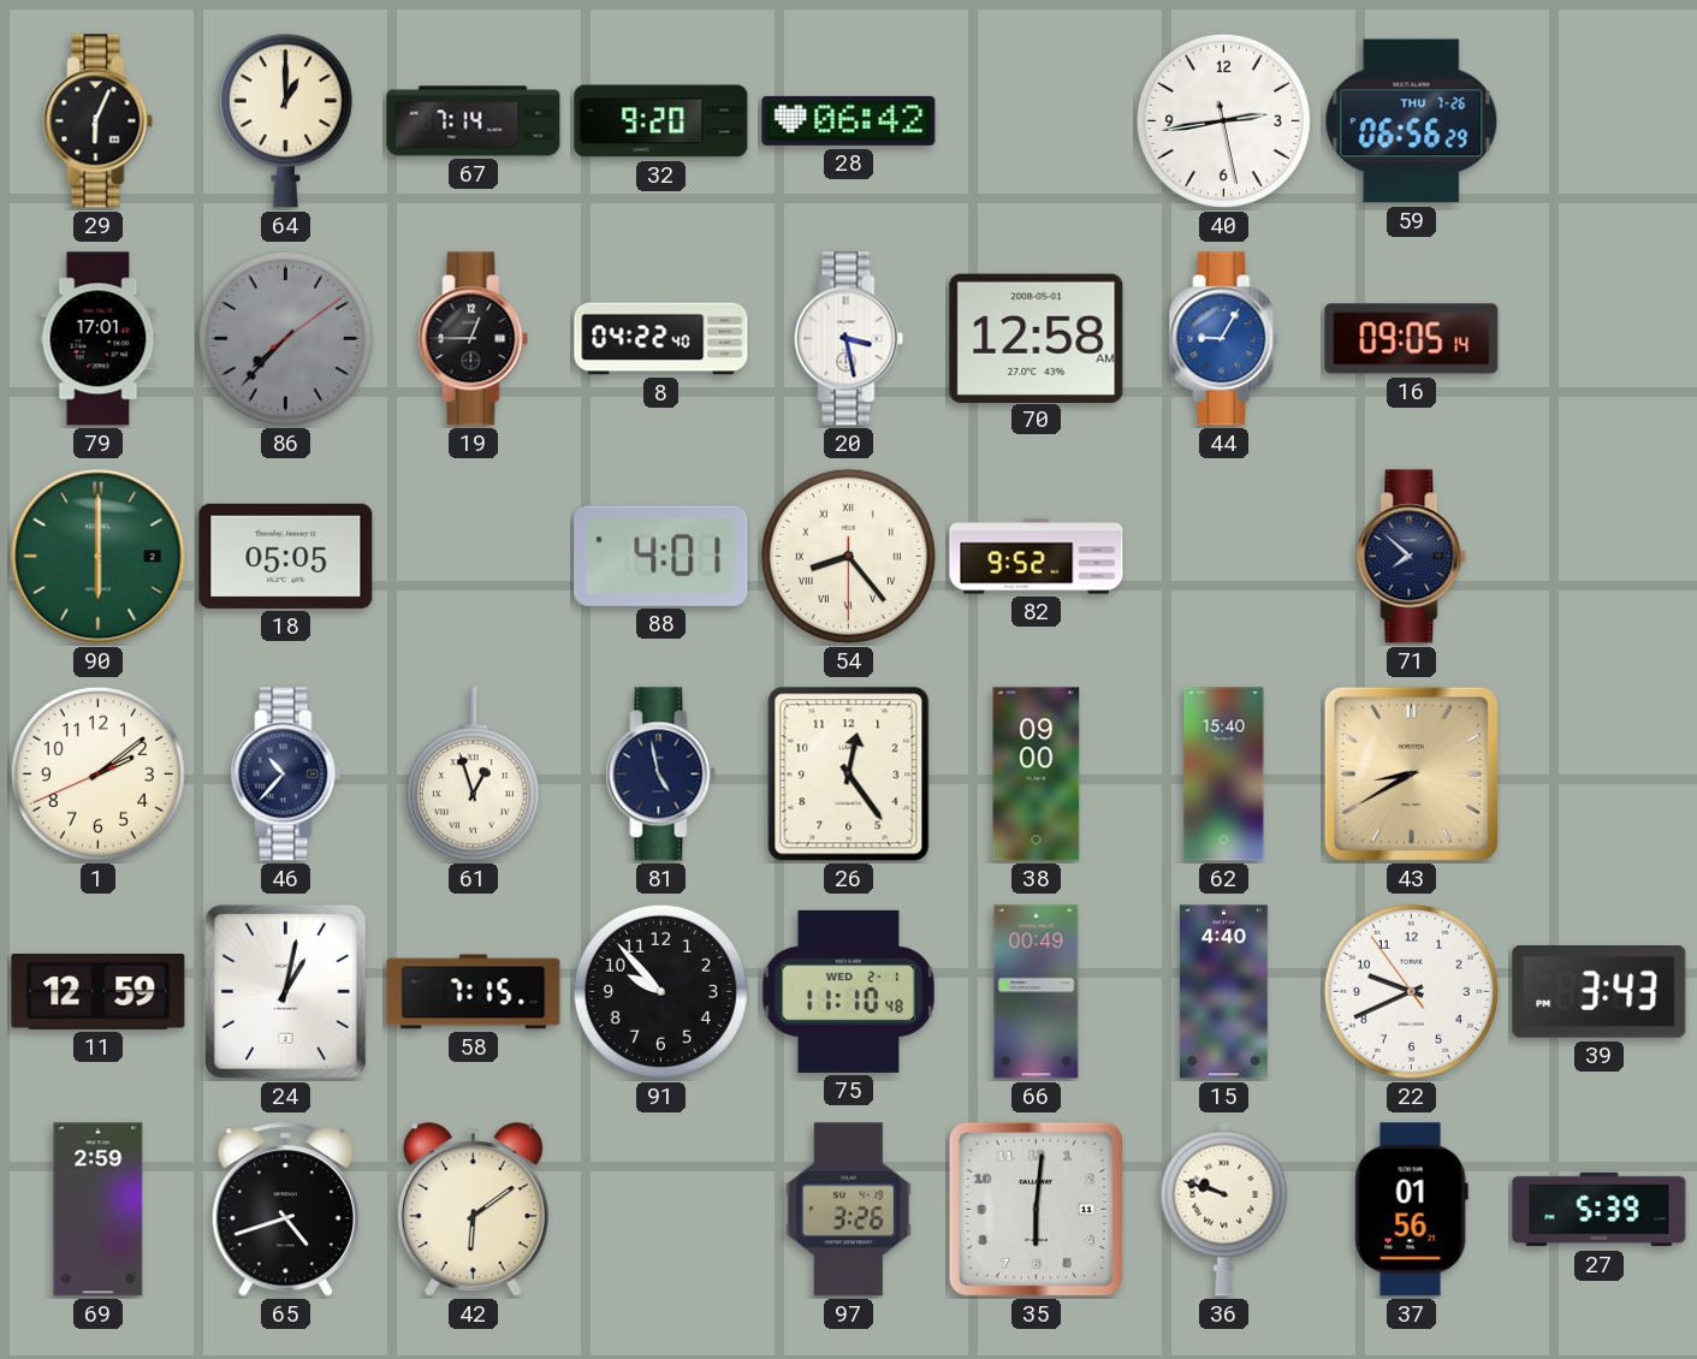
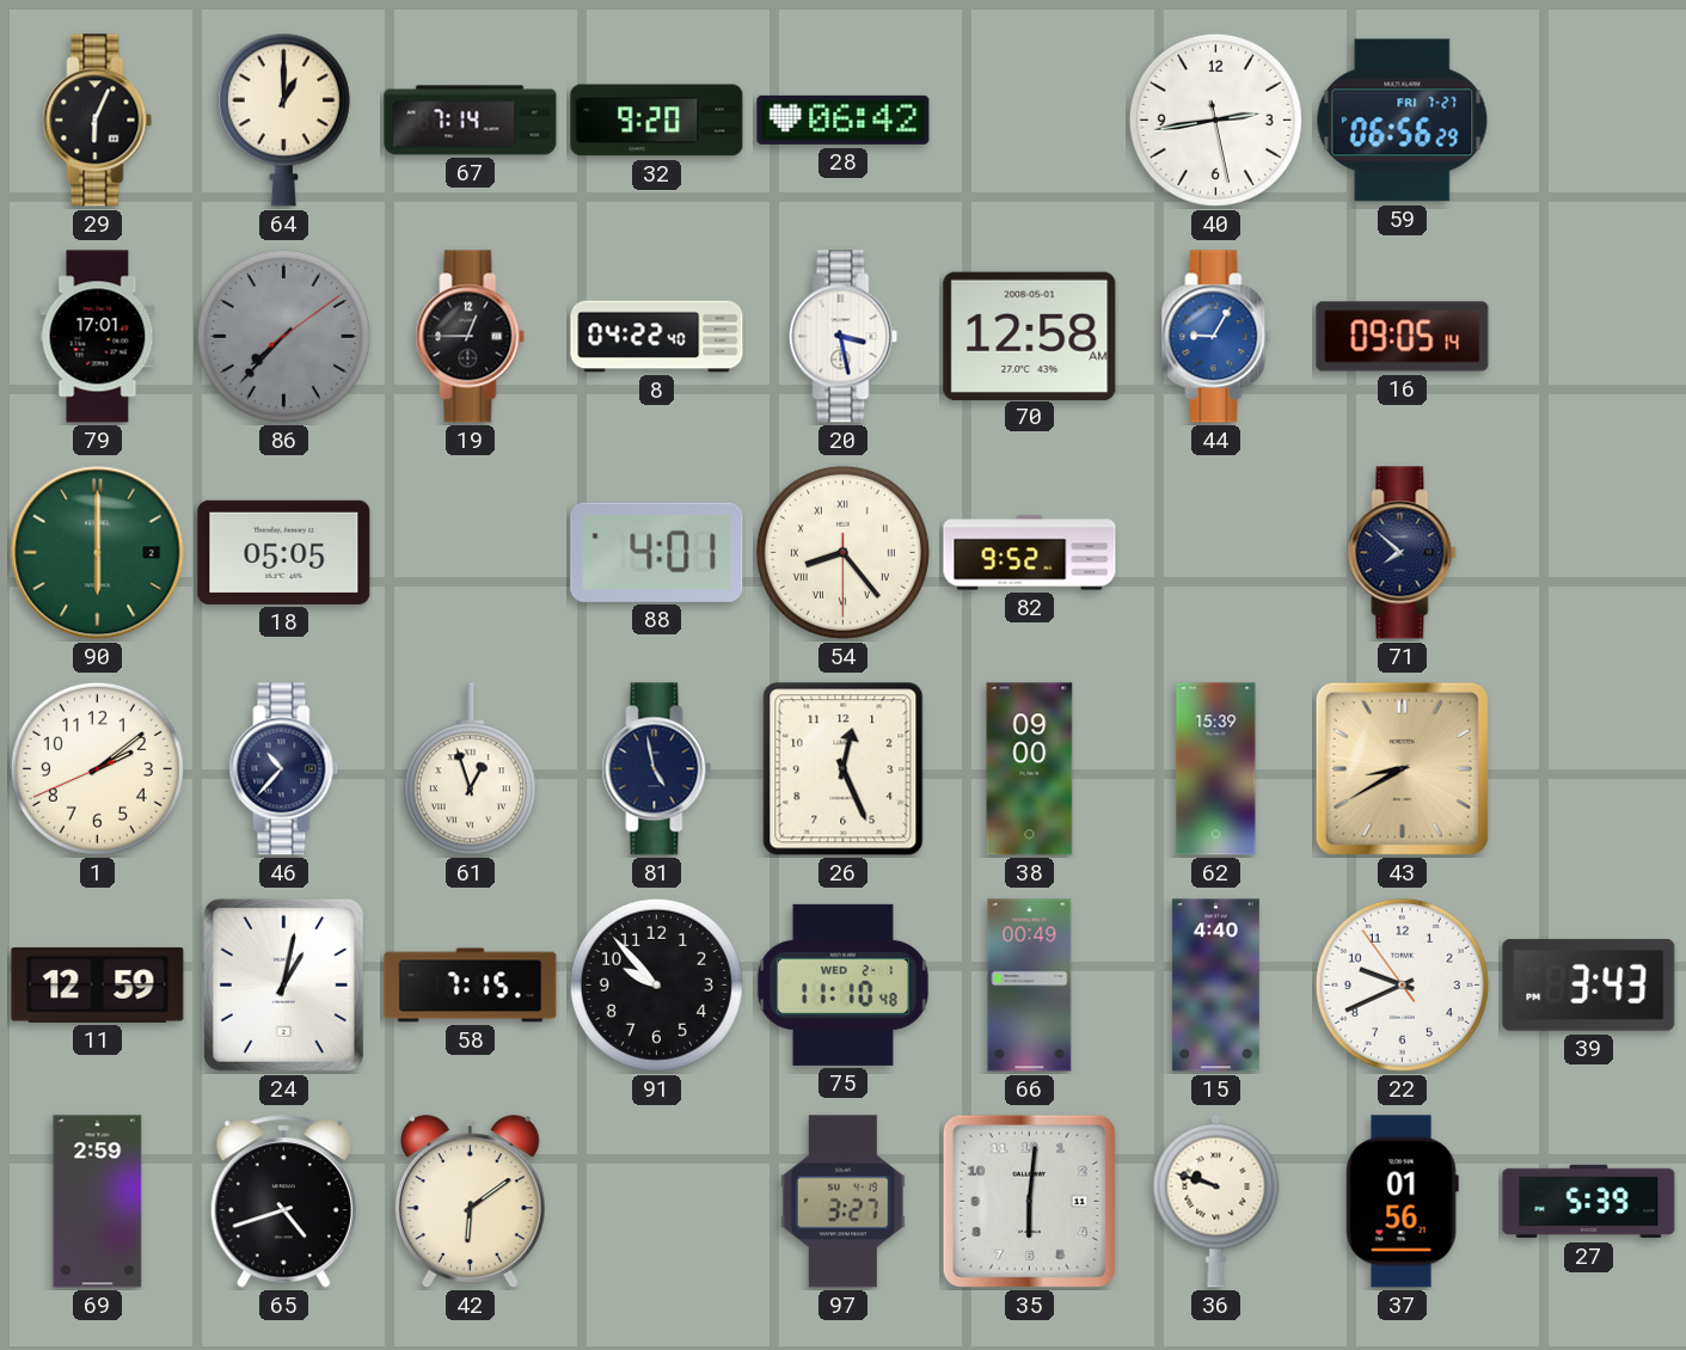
59 date: THU 7-26 -> FRI 7-27
26: 12:24 -> 12:26
62: 15:40 -> 15:39
97: 3:26 -> 3:27
